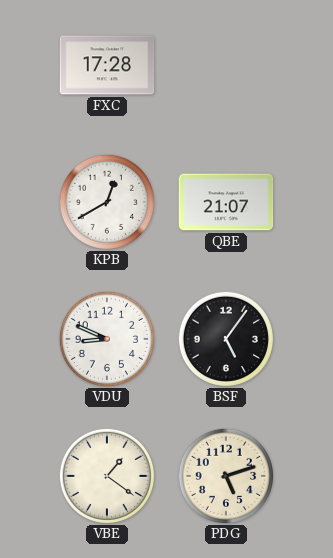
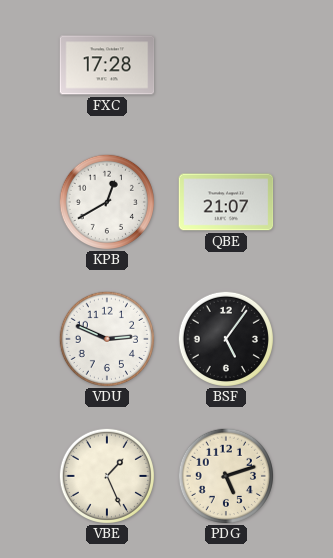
VDU: 8:49 -> 2:49
VBE: 1:21 -> 1:26
